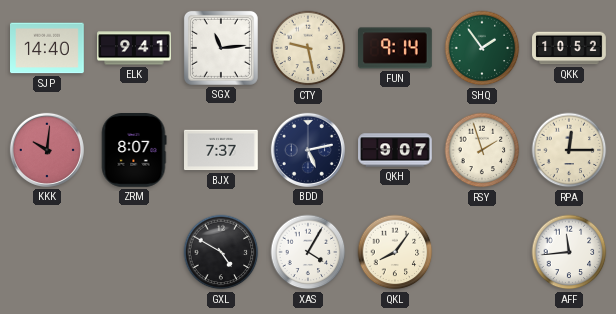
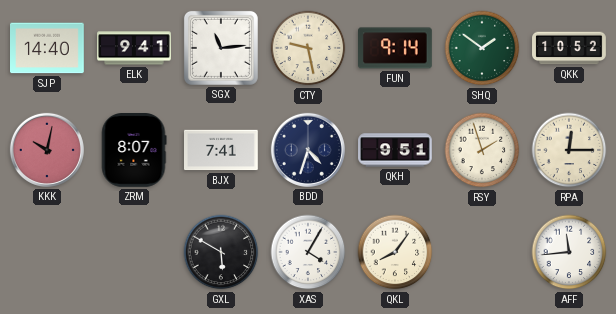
SHQ: 1:54 -> 1:51
KKK: 10:01 -> 10:02
BJX: 7:37 -> 7:41
BDD: 5:13 -> 4:33
QKH: 9:07 -> 9:51
GXL: 4:50 -> 5:50
